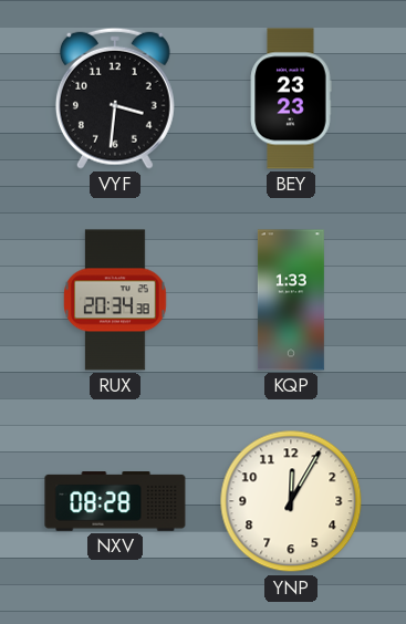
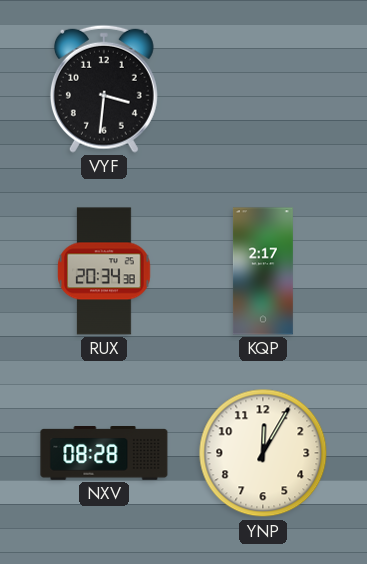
BEY: 23:23 -> none
KQP: 1:33 -> 2:17
